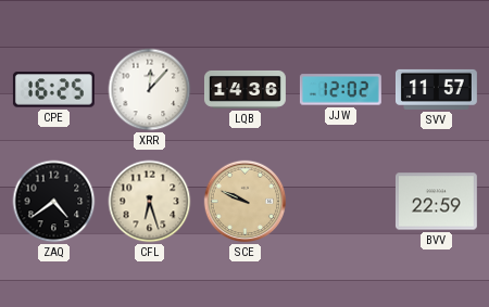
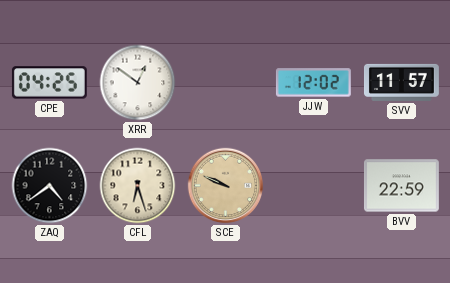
CPE: 16:25 -> 04:25
XRR: 12:07 -> 12:51
LQB: 14:36 -> none
